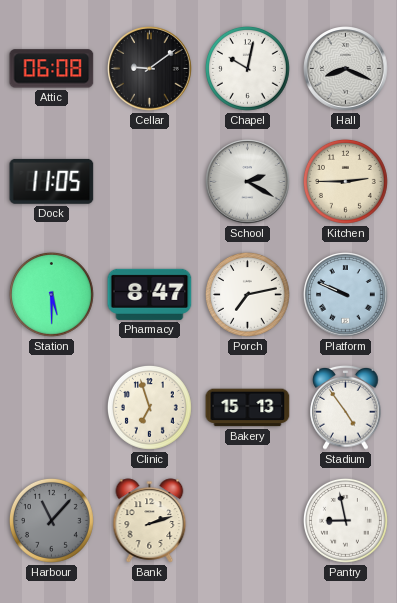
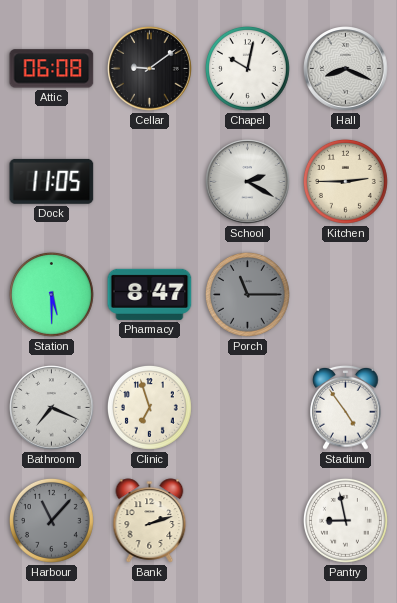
Porch: 7:13 -> 11:15
Porch dial: white -> grey
Platform: 9:49 -> none
Bathroom: none -> 7:19
Bakery: 15:13 -> none
